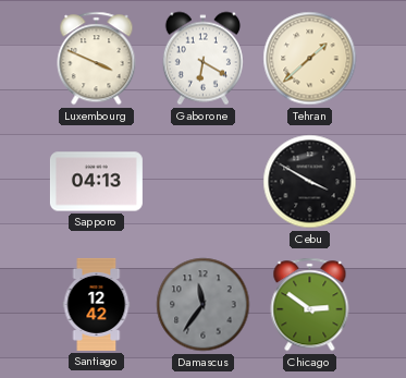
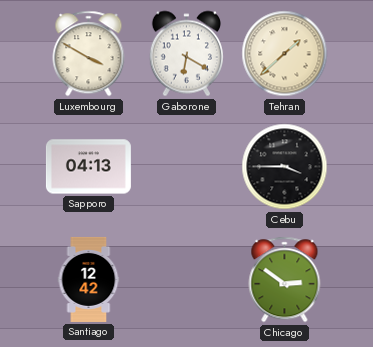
Luxembourg: 3:49 -> 3:50
Cebu: 3:50 -> 3:45
Damascus: 11:36 -> none
